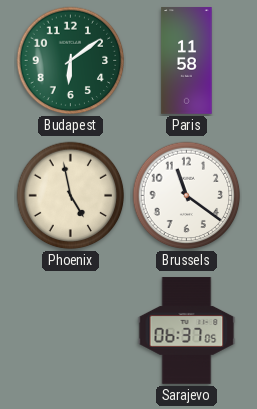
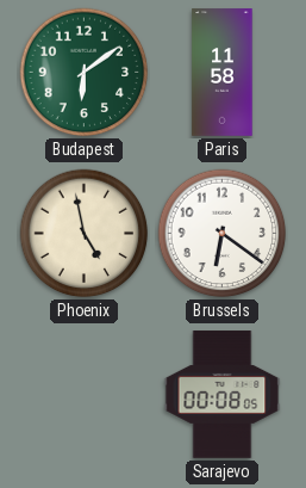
Brussels: 11:21 -> 6:21
Sarajevo: 06:37 -> 00:08
